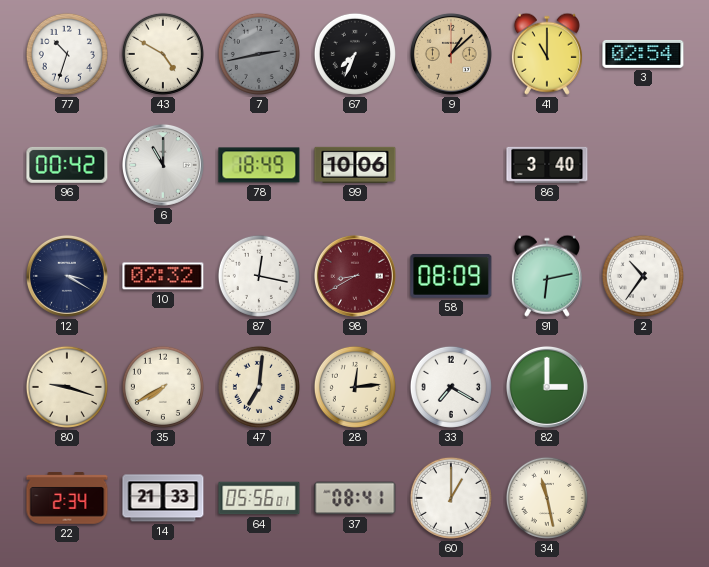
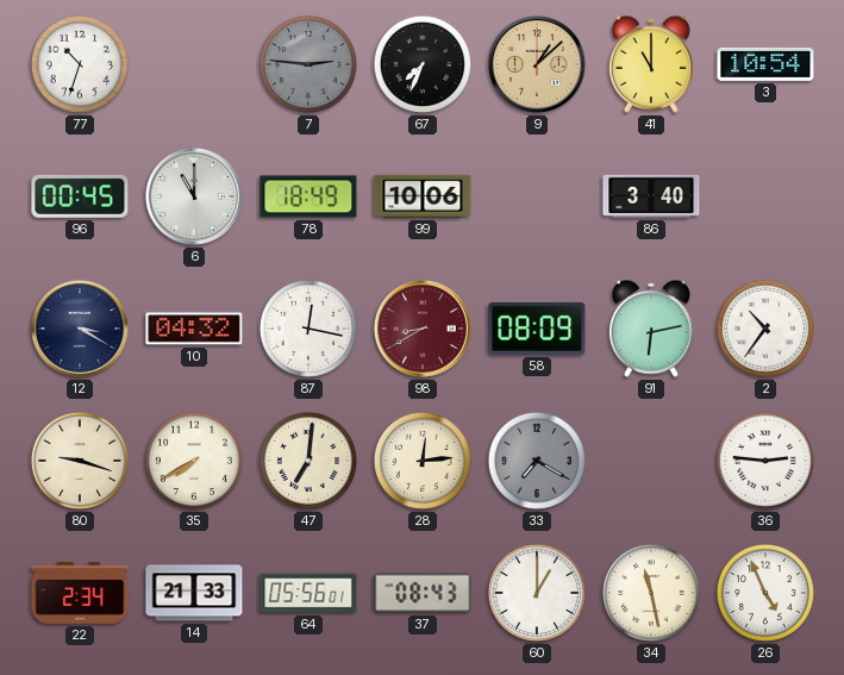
43: 4:50 -> none
7: 2:43 -> 2:46
3: 02:54 -> 10:54
96: 00:42 -> 00:45
10: 02:32 -> 04:32
33 dial: white -> grey
82: 3:00 -> none
36: none -> 2:46
37: 08:41 -> 08:43
26: none -> 4:56
